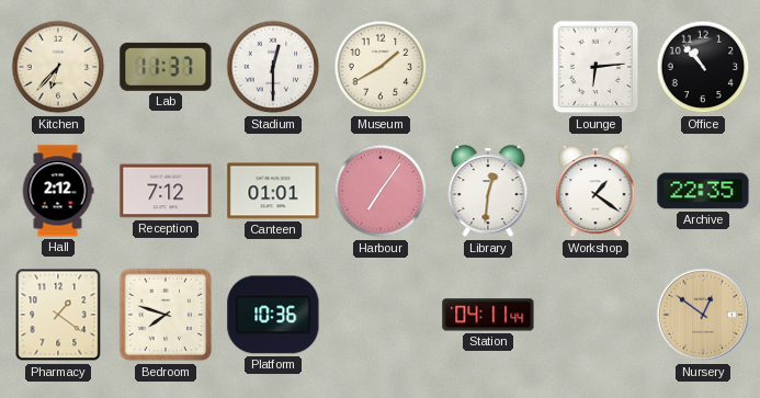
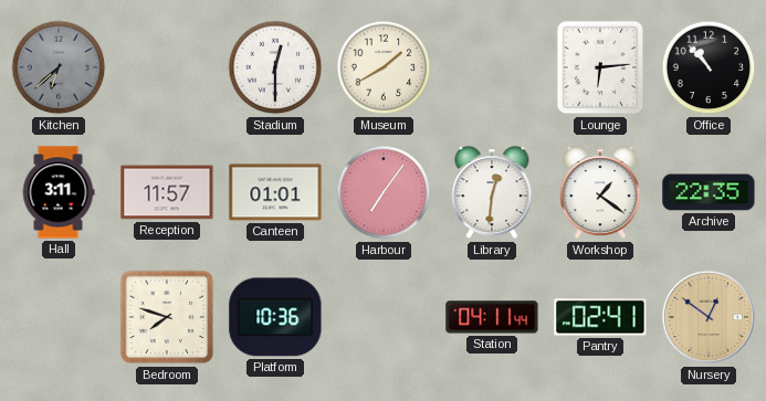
Kitchen: 6:37 -> 6:38
Kitchen dial: cream -> grey
Lab: 11:37 -> none
Hall: 2:12 -> 3:11
Reception: 7:12 -> 11:57
Pharmacy: 1:21 -> none
Pantry: none -> 02:41
